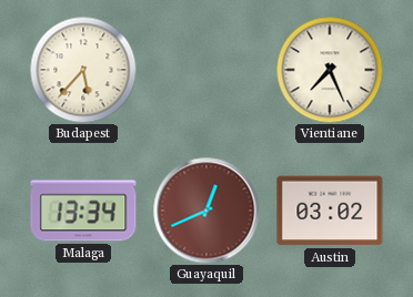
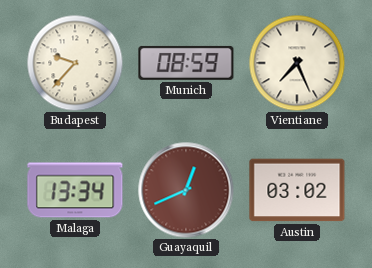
Budapest: 5:37 -> 9:37
Munich: none -> 08:59
